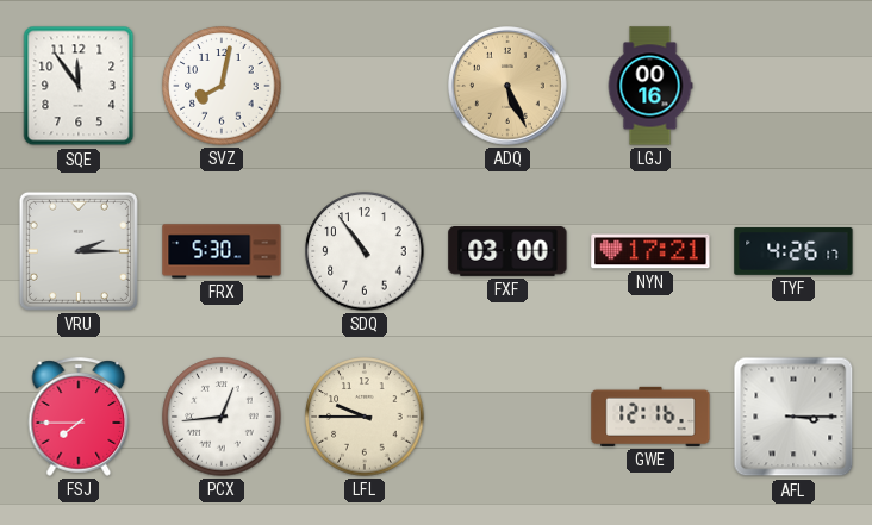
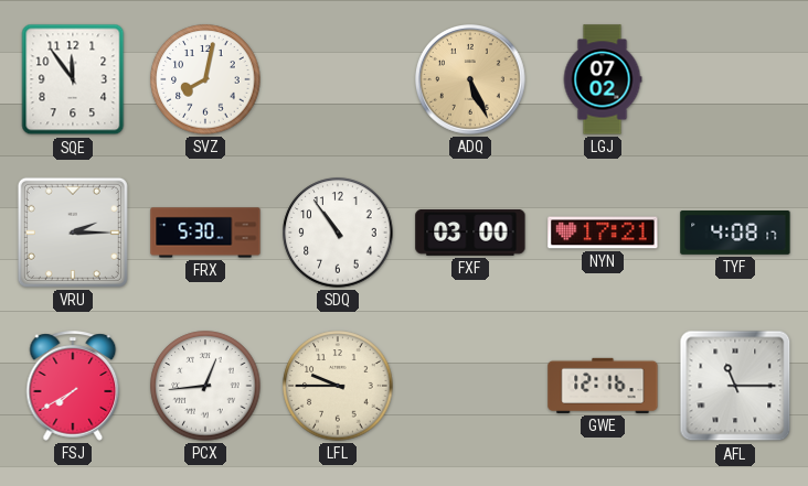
LGJ: 00:16 -> 07:02
TYF: 4:26 -> 4:08
FSJ: 7:45 -> 7:40
AFL: 3:15 -> 11:15
